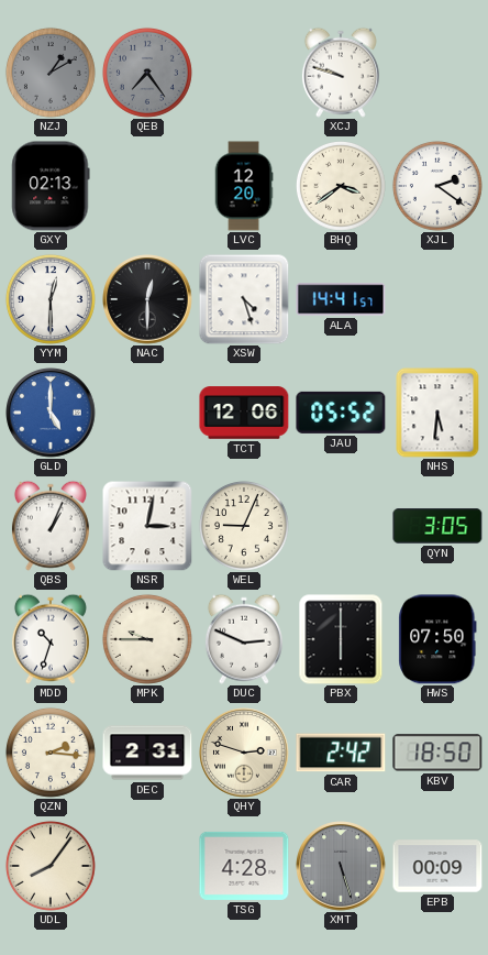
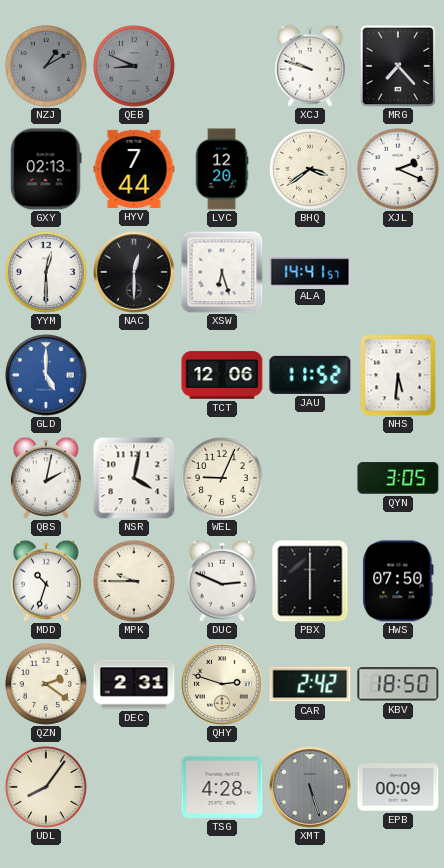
QEB: 7:24 -> 8:49
MRG: none -> 7:23
HYV: none -> 7:44
XJL: 2:21 -> 2:19
XSW: 4:27 -> 6:27
JAU: 05:52 -> 11:52
QBS: 1:04 -> 2:02
NSR: 3:02 -> 4:02
QZN: 2:16 -> 2:21
